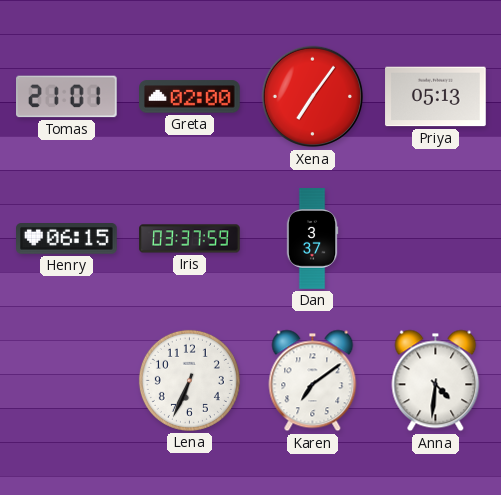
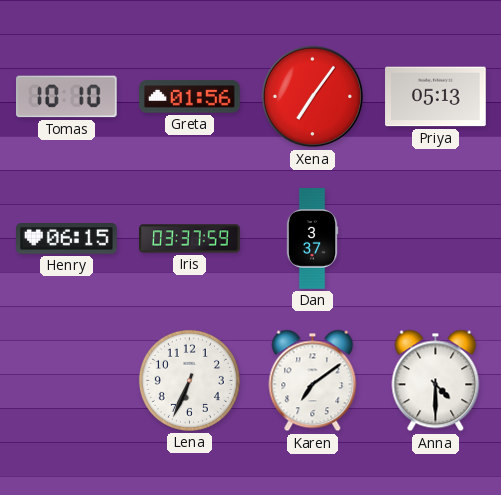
Tomas: 21:01 -> 10:10
Greta: 02:00 -> 01:56
Anna: 4:31 -> 4:30
